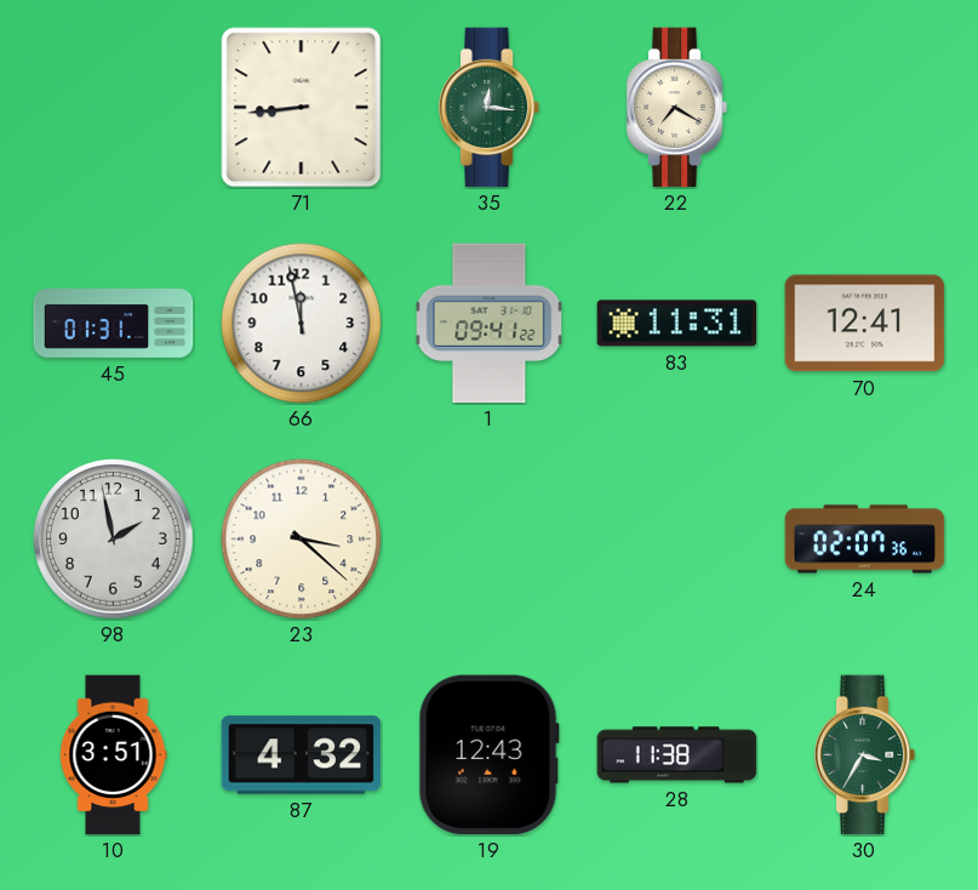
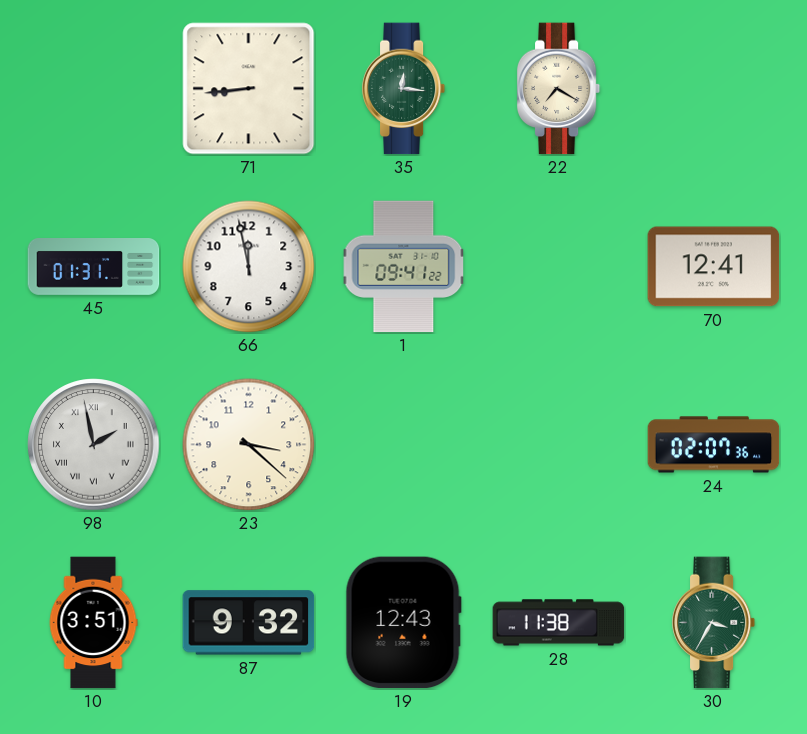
83: 11:31 -> none
98 numerals: Arabic -> Roman
87: 4:32 -> 9:32
